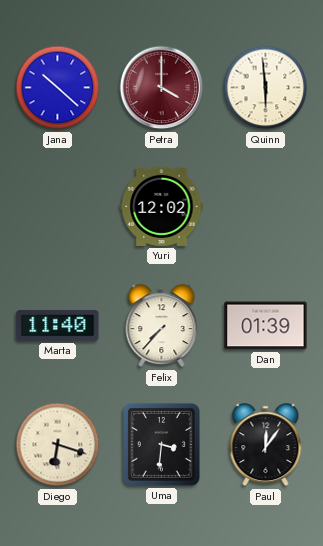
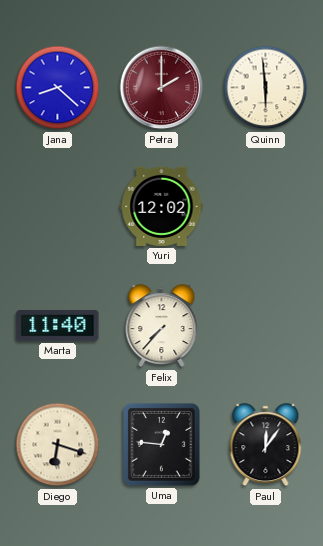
Jana: 10:22 -> 8:22
Petra: 4:00 -> 2:00
Dan: 01:39 -> none
Uma: 3:31 -> 12:46
